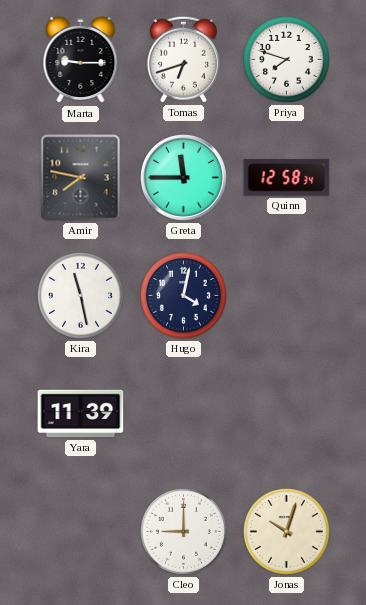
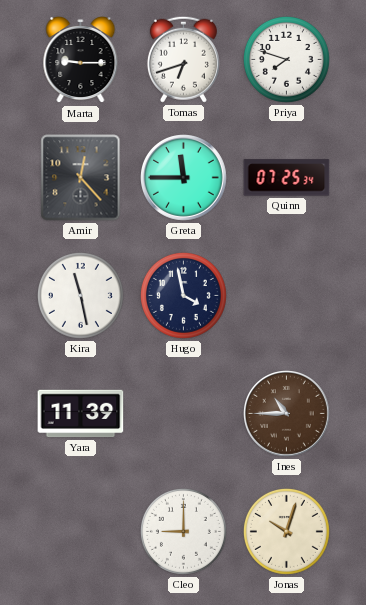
Amir: 7:47 -> 12:23
Quinn: 12:58 -> 07:25
Hugo: 4:02 -> 3:58
Ines: none -> 10:45
